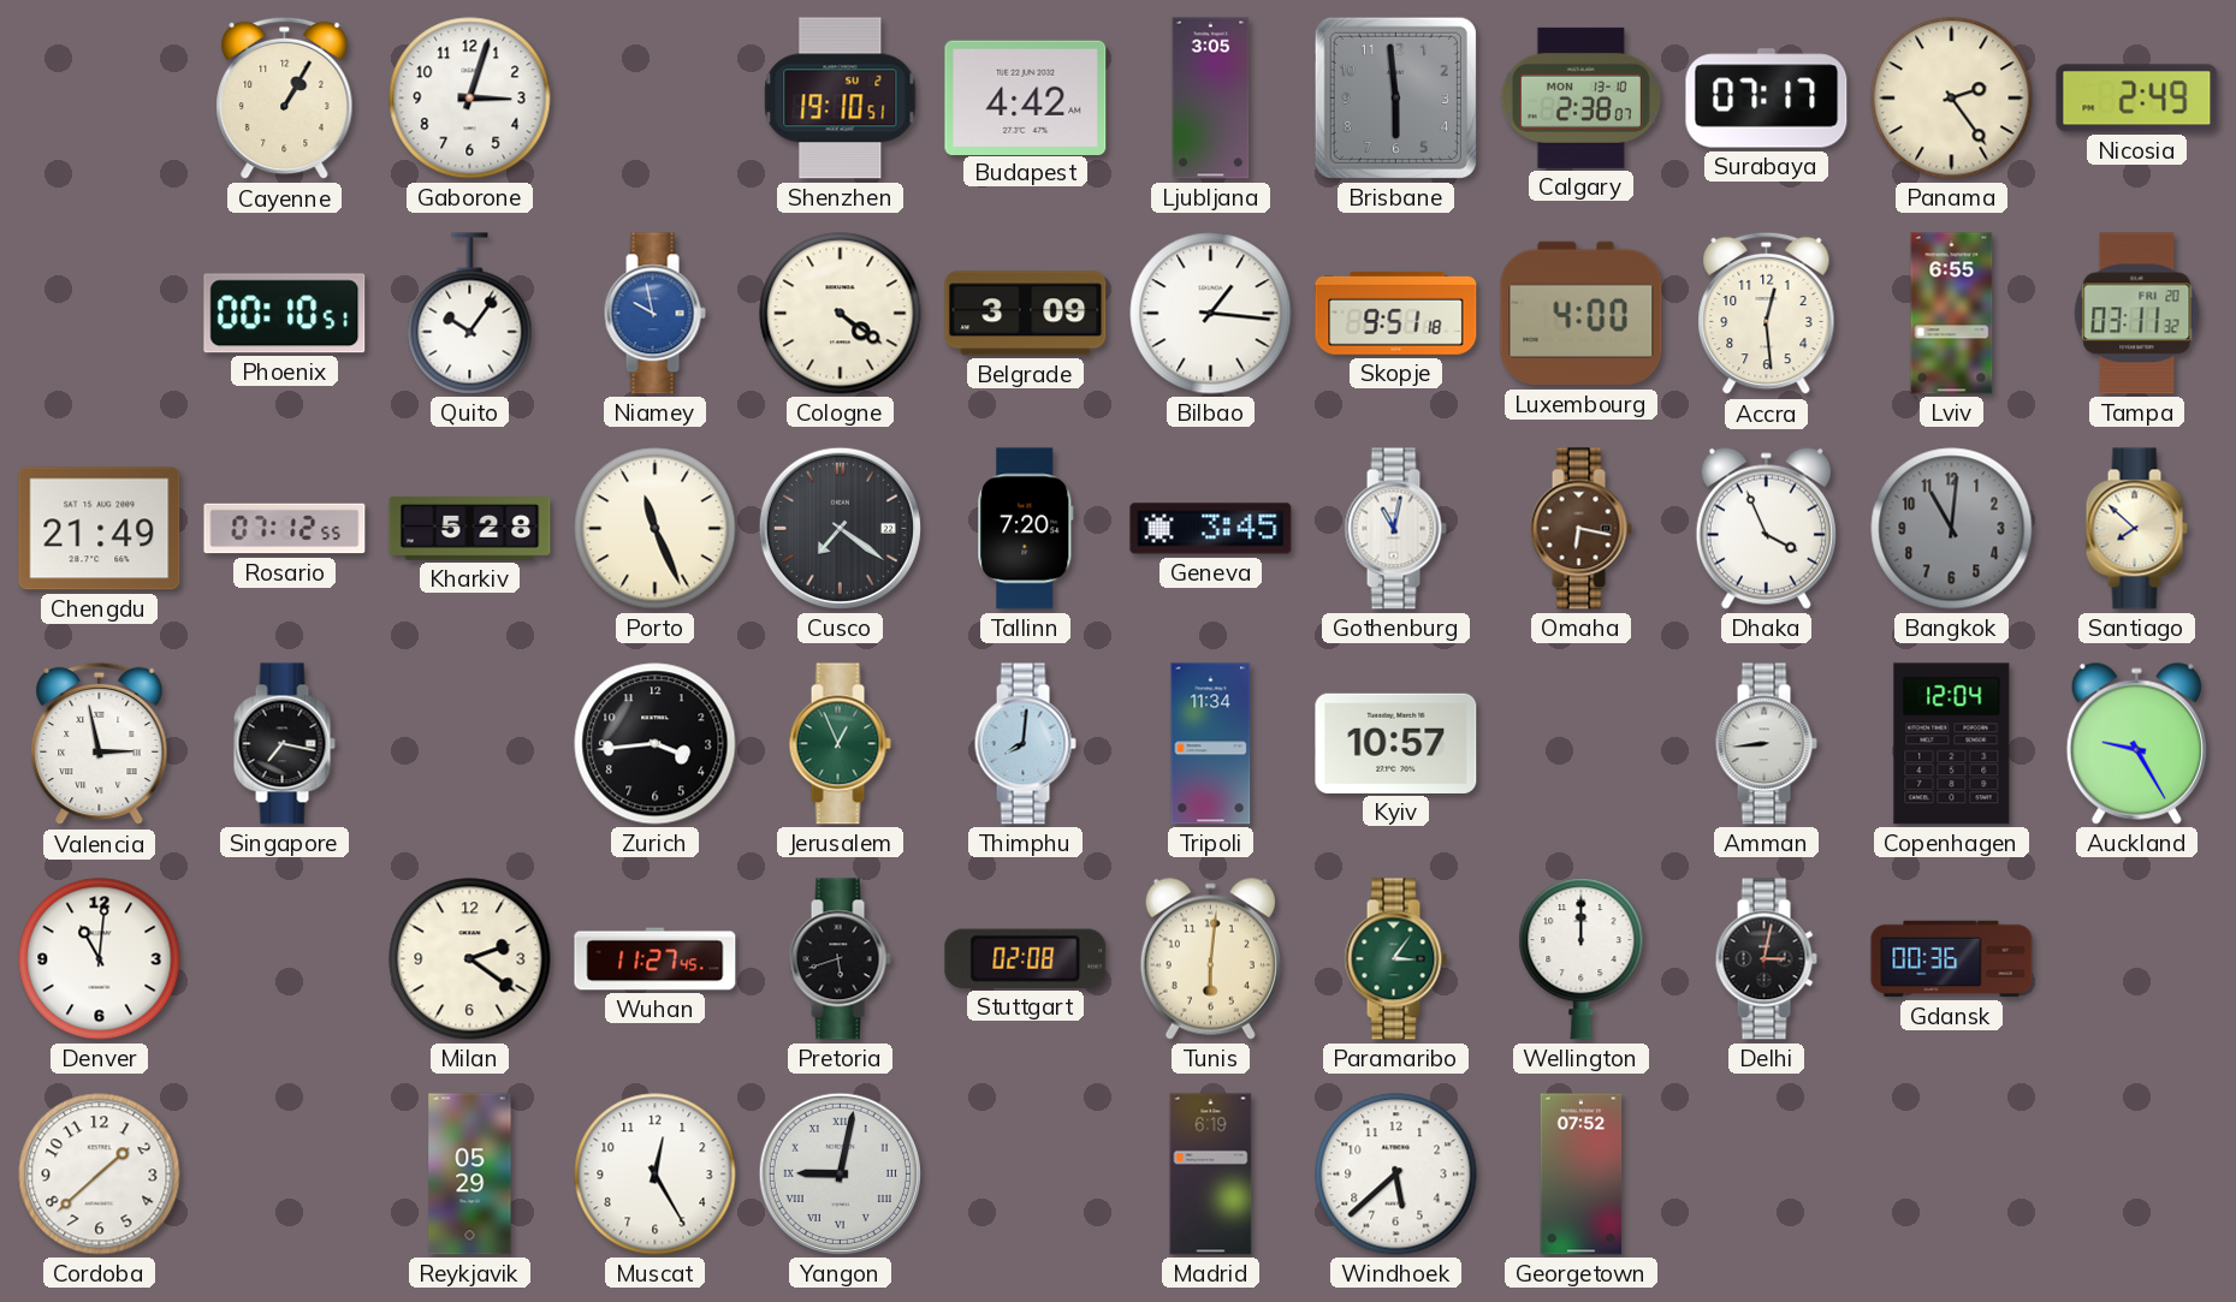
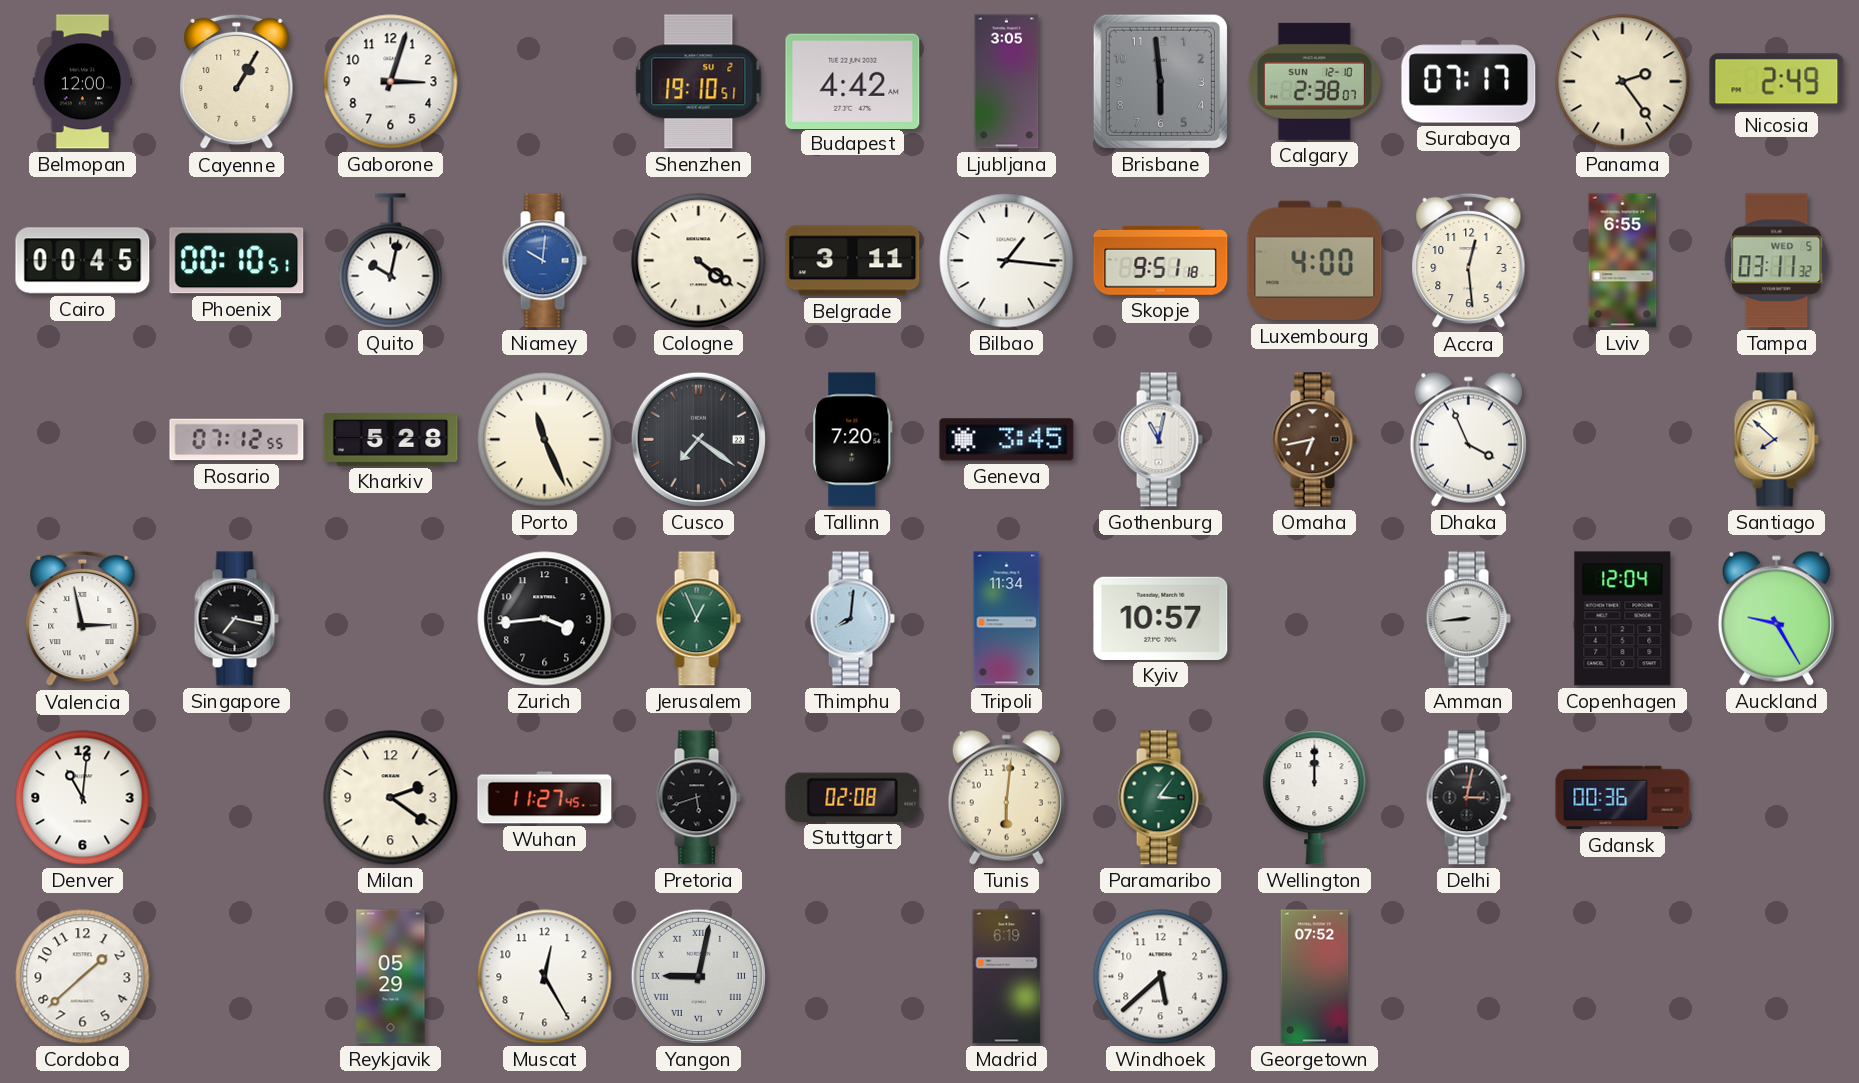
Belmopan: none -> 12:00
Calgary date: MON 13-10 -> SUN 12-10
Cairo: none -> 00:45
Quito: 10:06 -> 10:02
Niamey: 9:58 -> 10:01
Belgrade: 3:09 -> 3:11
Tampa date: FRI 20 -> WED 5
Chengdu: 21:49 -> none
Omaha: 6:17 -> 6:43
Bangkok: 11:01 -> none
